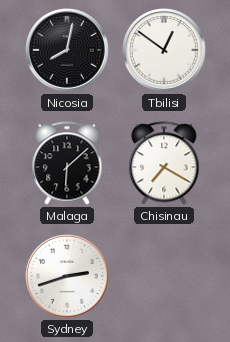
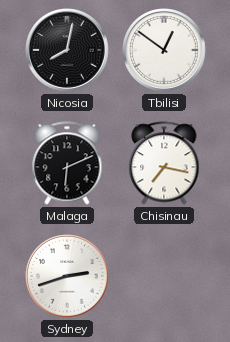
Malaga: 6:08 -> 6:11
Chisinau: 7:20 -> 7:17
